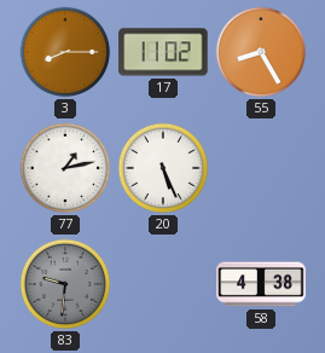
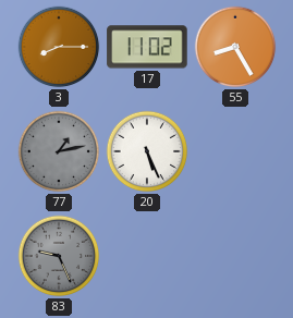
77 dial: white -> grey
83: 9:31 -> 9:26
58: 4:38 -> none
